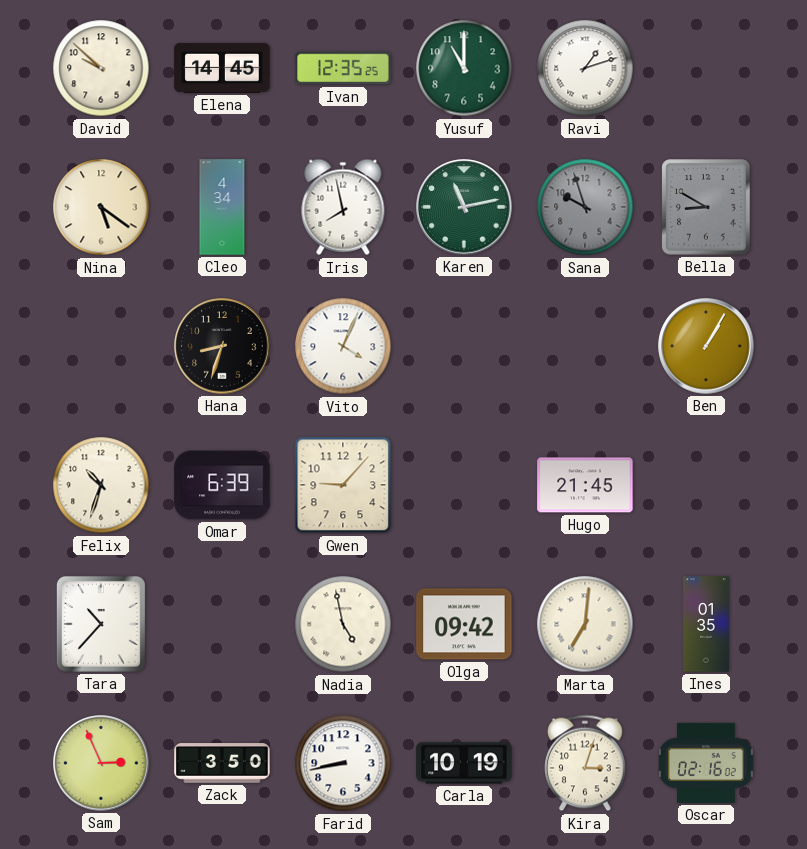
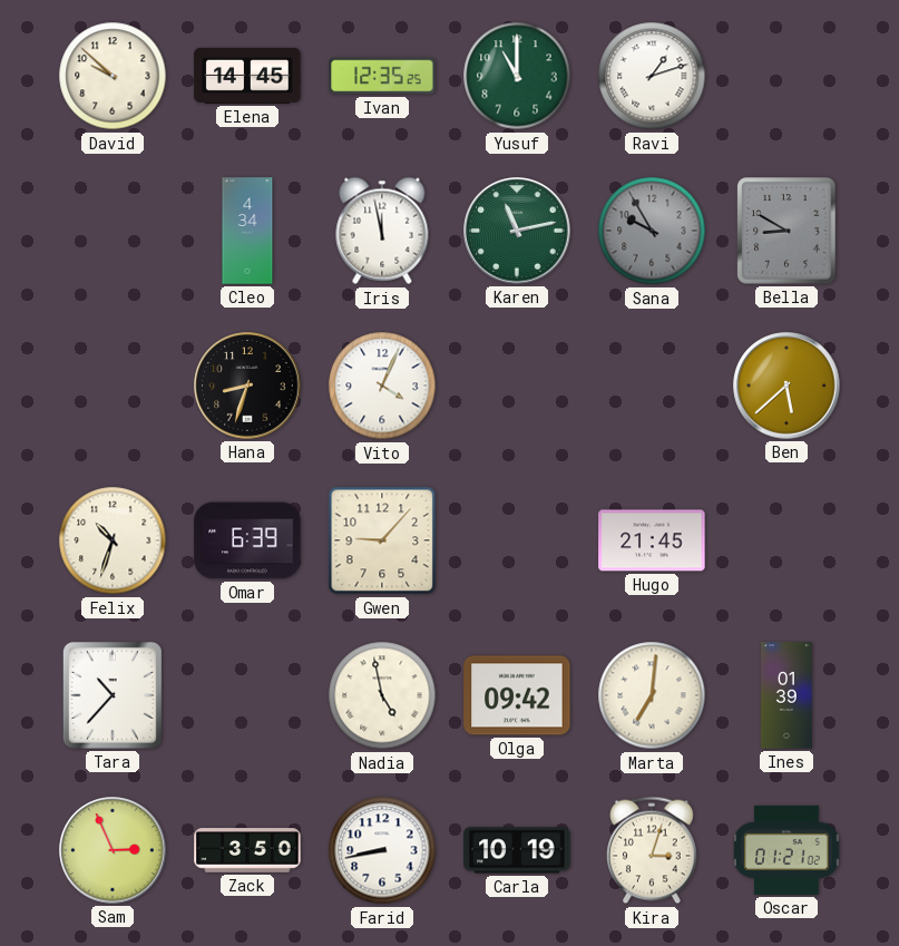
Nina: 5:21 -> none
Iris: 7:58 -> 11:58
Sana: 9:57 -> 9:55
Ben: 1:05 -> 5:38
Ines: 01:35 -> 01:39
Oscar: 02:16 -> 01:21
